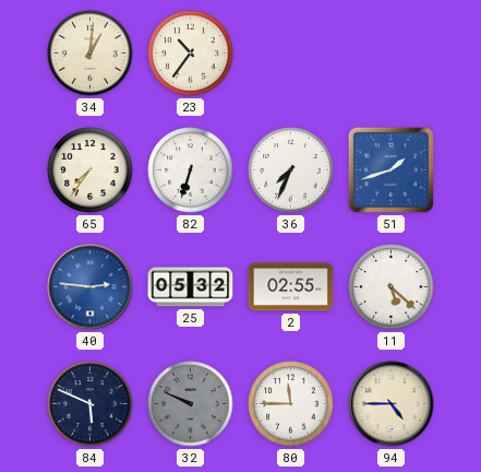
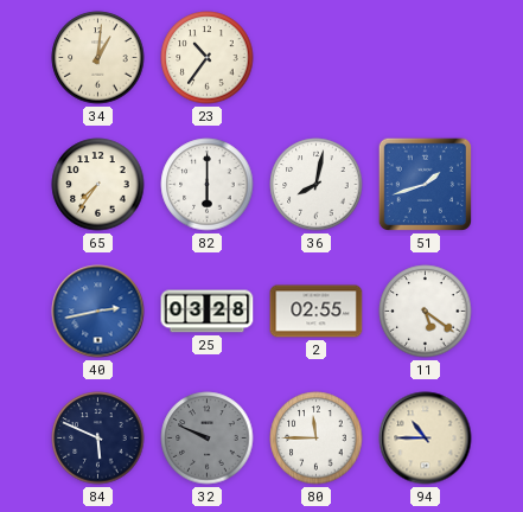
82: 6:33 -> 6:00
36: 7:34 -> 8:02
40: 2:46 -> 2:43
25: 05:32 -> 03:28
11: 5:22 -> 5:21
94: 4:45 -> 10:45
